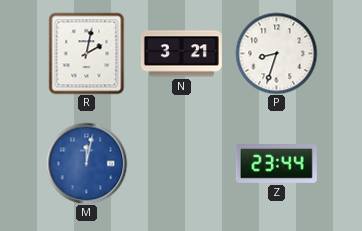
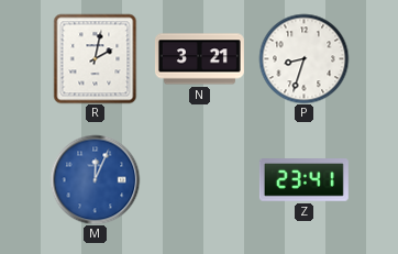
M: 12:02 -> 12:04
Z: 23:44 -> 23:41
